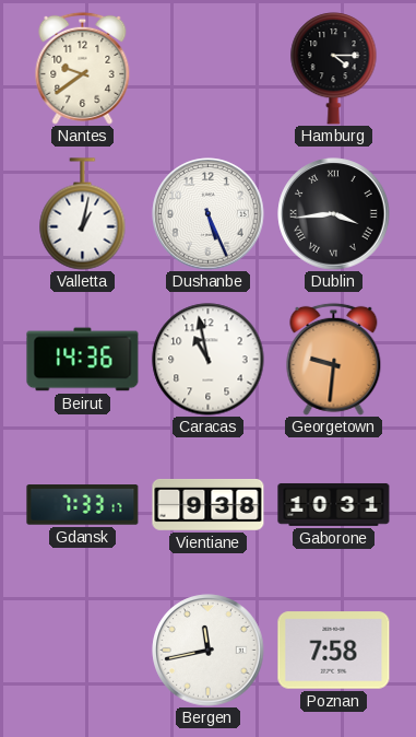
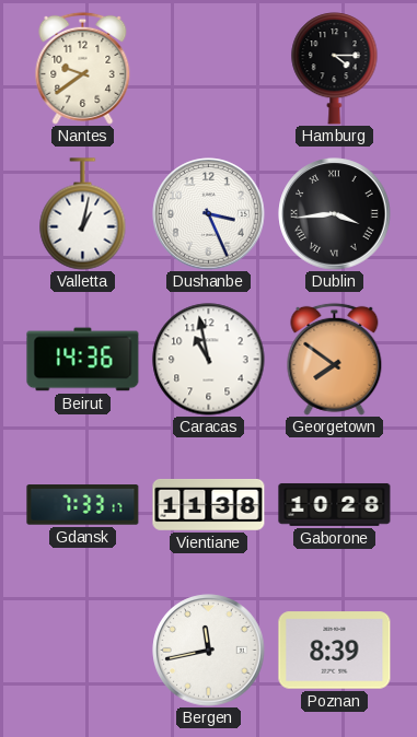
Dushanbe: 5:26 -> 3:26
Georgetown: 9:31 -> 7:51
Vientiane: 9:38 -> 11:38
Gaborone: 10:31 -> 10:28
Poznan: 7:58 -> 8:39
